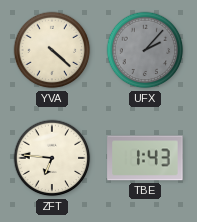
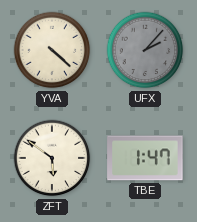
ZFT: 6:46 -> 5:51
TBE: 1:43 -> 1:47
